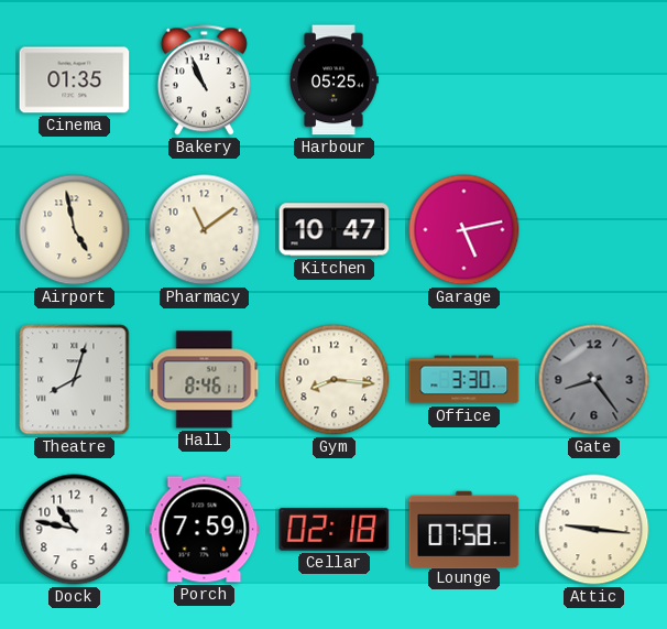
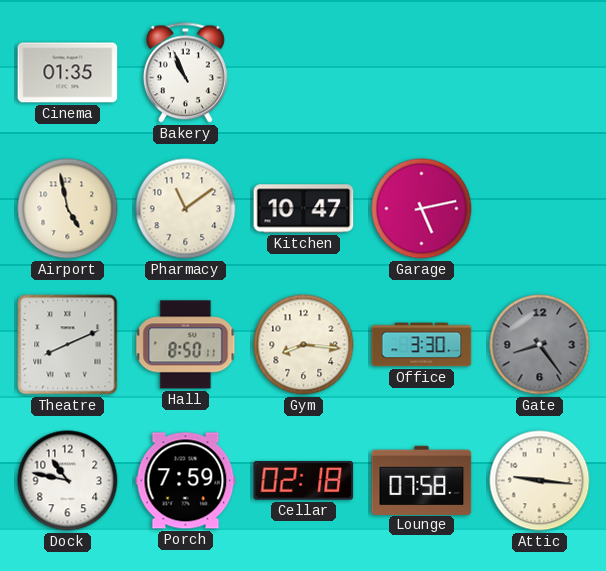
Harbour: 05:25 -> none
Theatre: 8:03 -> 8:11
Hall: 8:46 -> 8:50
